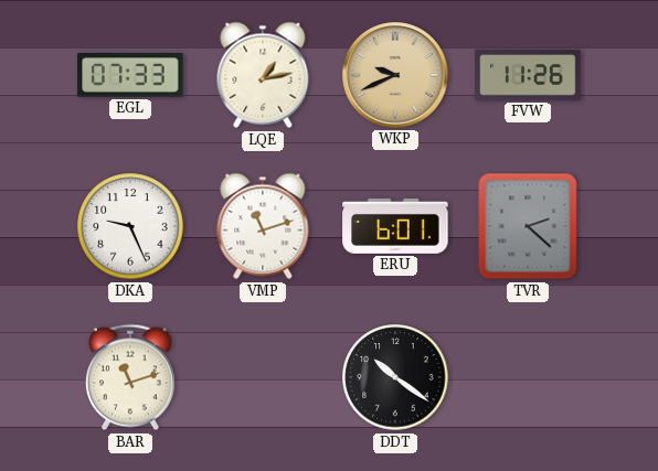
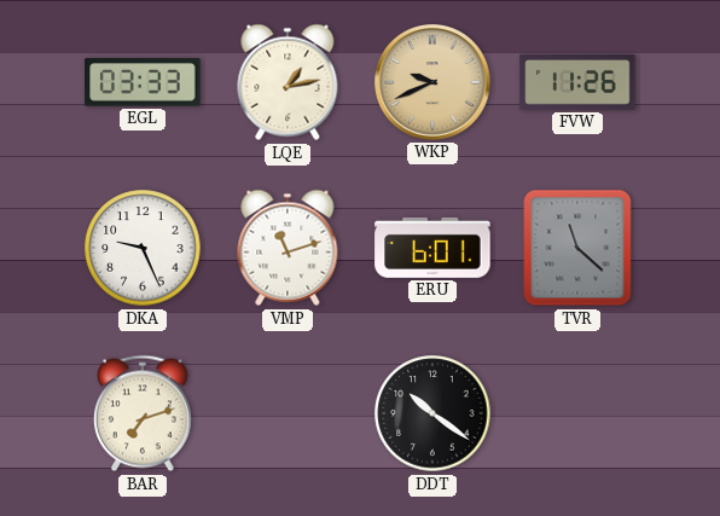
EGL: 07:33 -> 03:33
TVR: 2:22 -> 11:22
BAR: 11:12 -> 7:12
